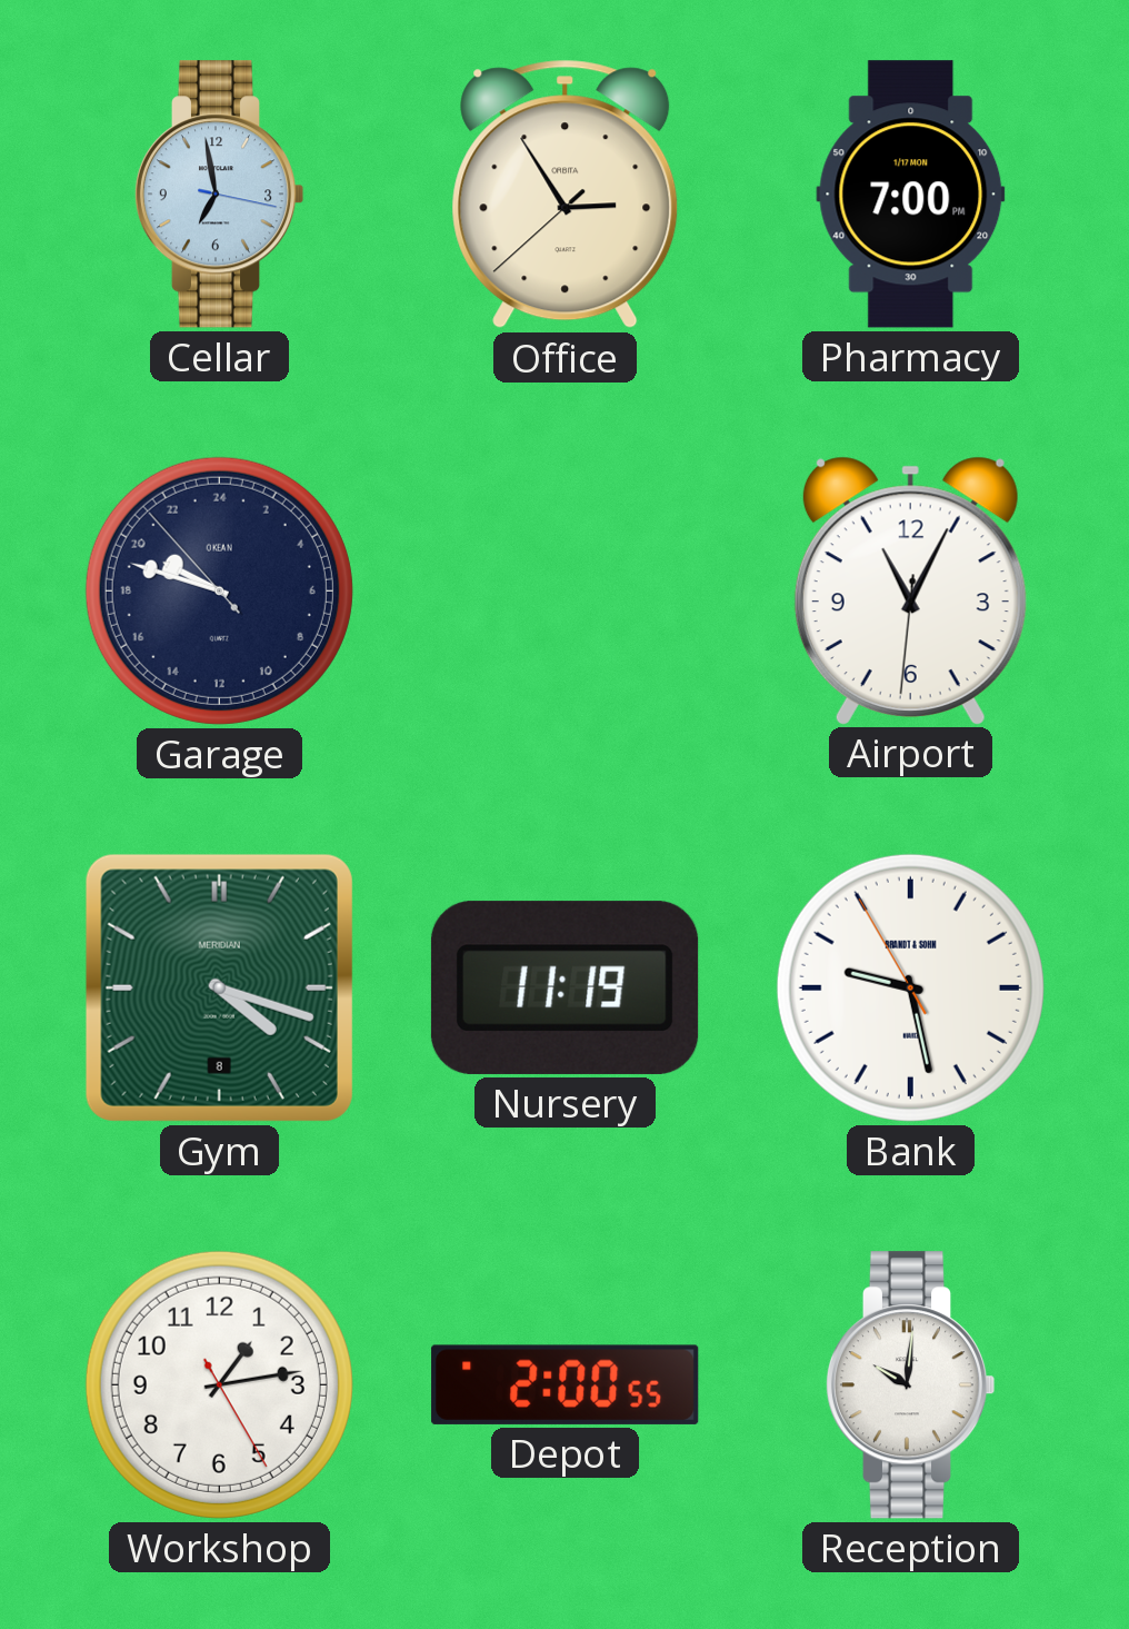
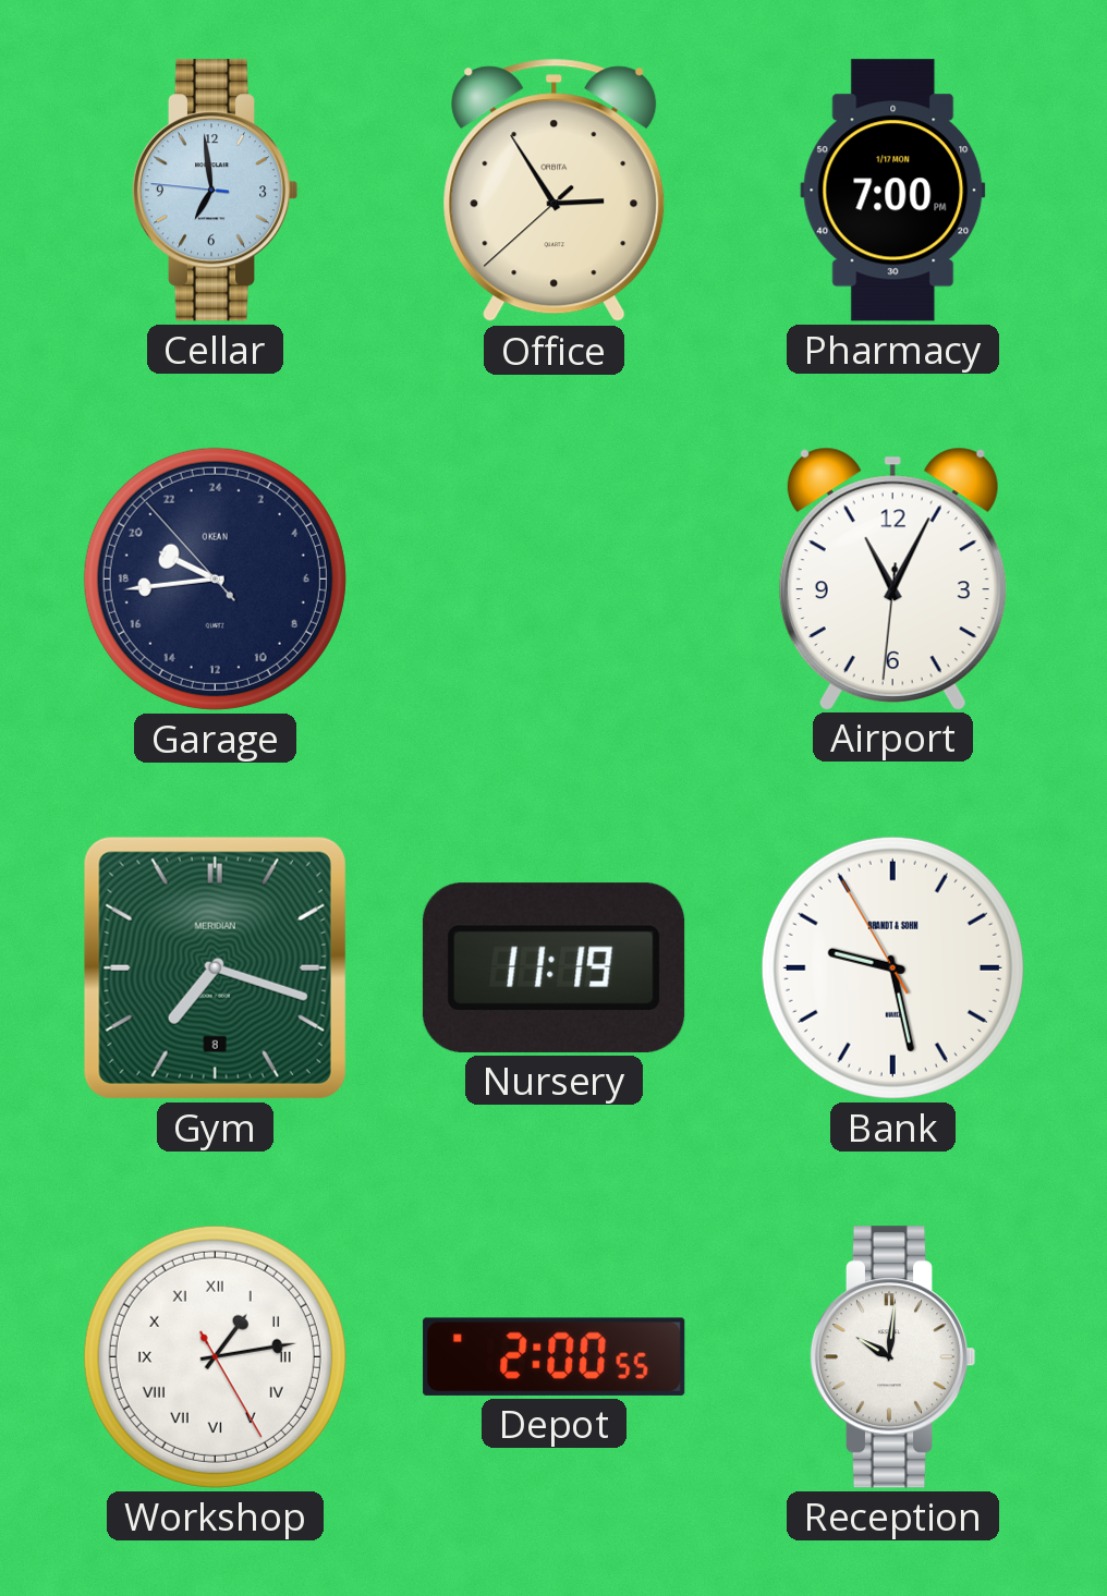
Cellar: 6:58:17 -> 6:58:46
Garage: 19:47 -> 19:43
Gym: 4:18 -> 7:18
Workshop numerals: Arabic -> Roman
